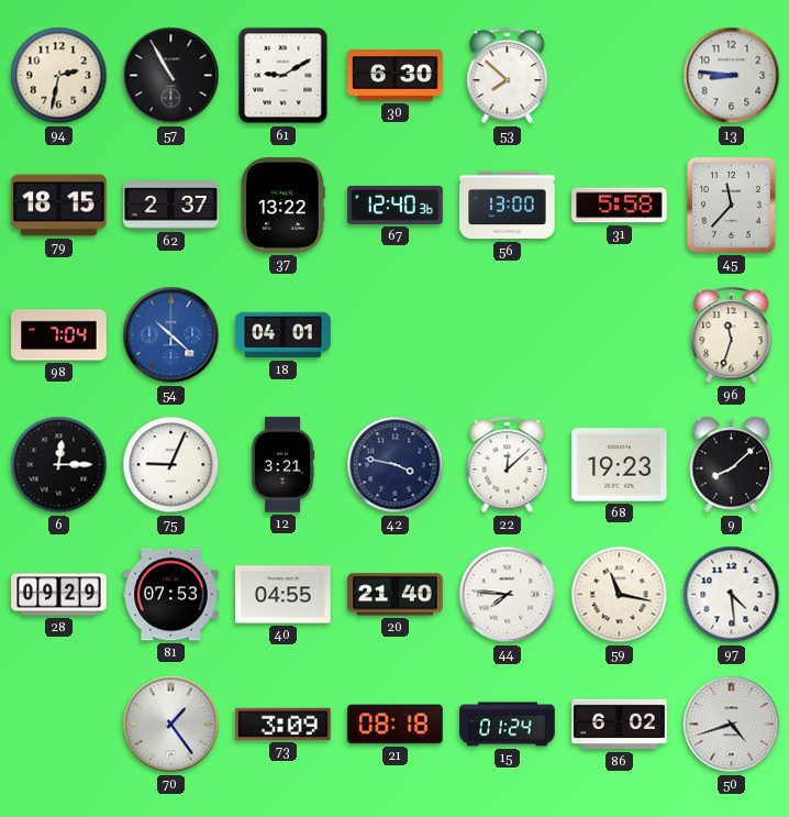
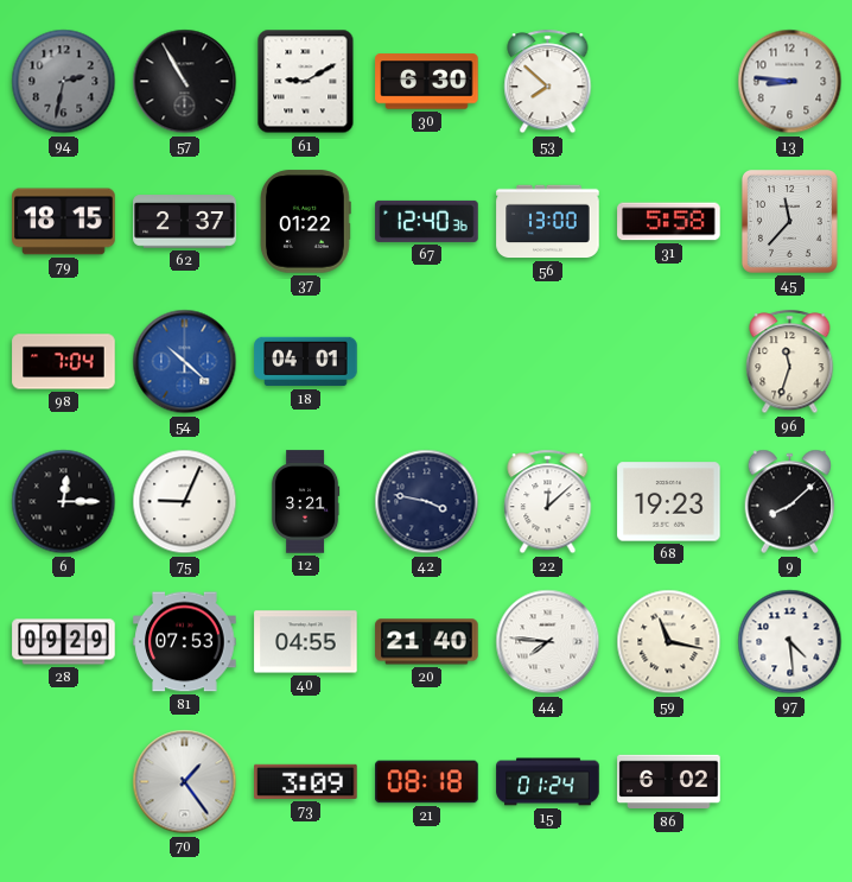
94 dial: cream -> grey
37: 13:22 -> 01:22
50: 4:42 -> none
